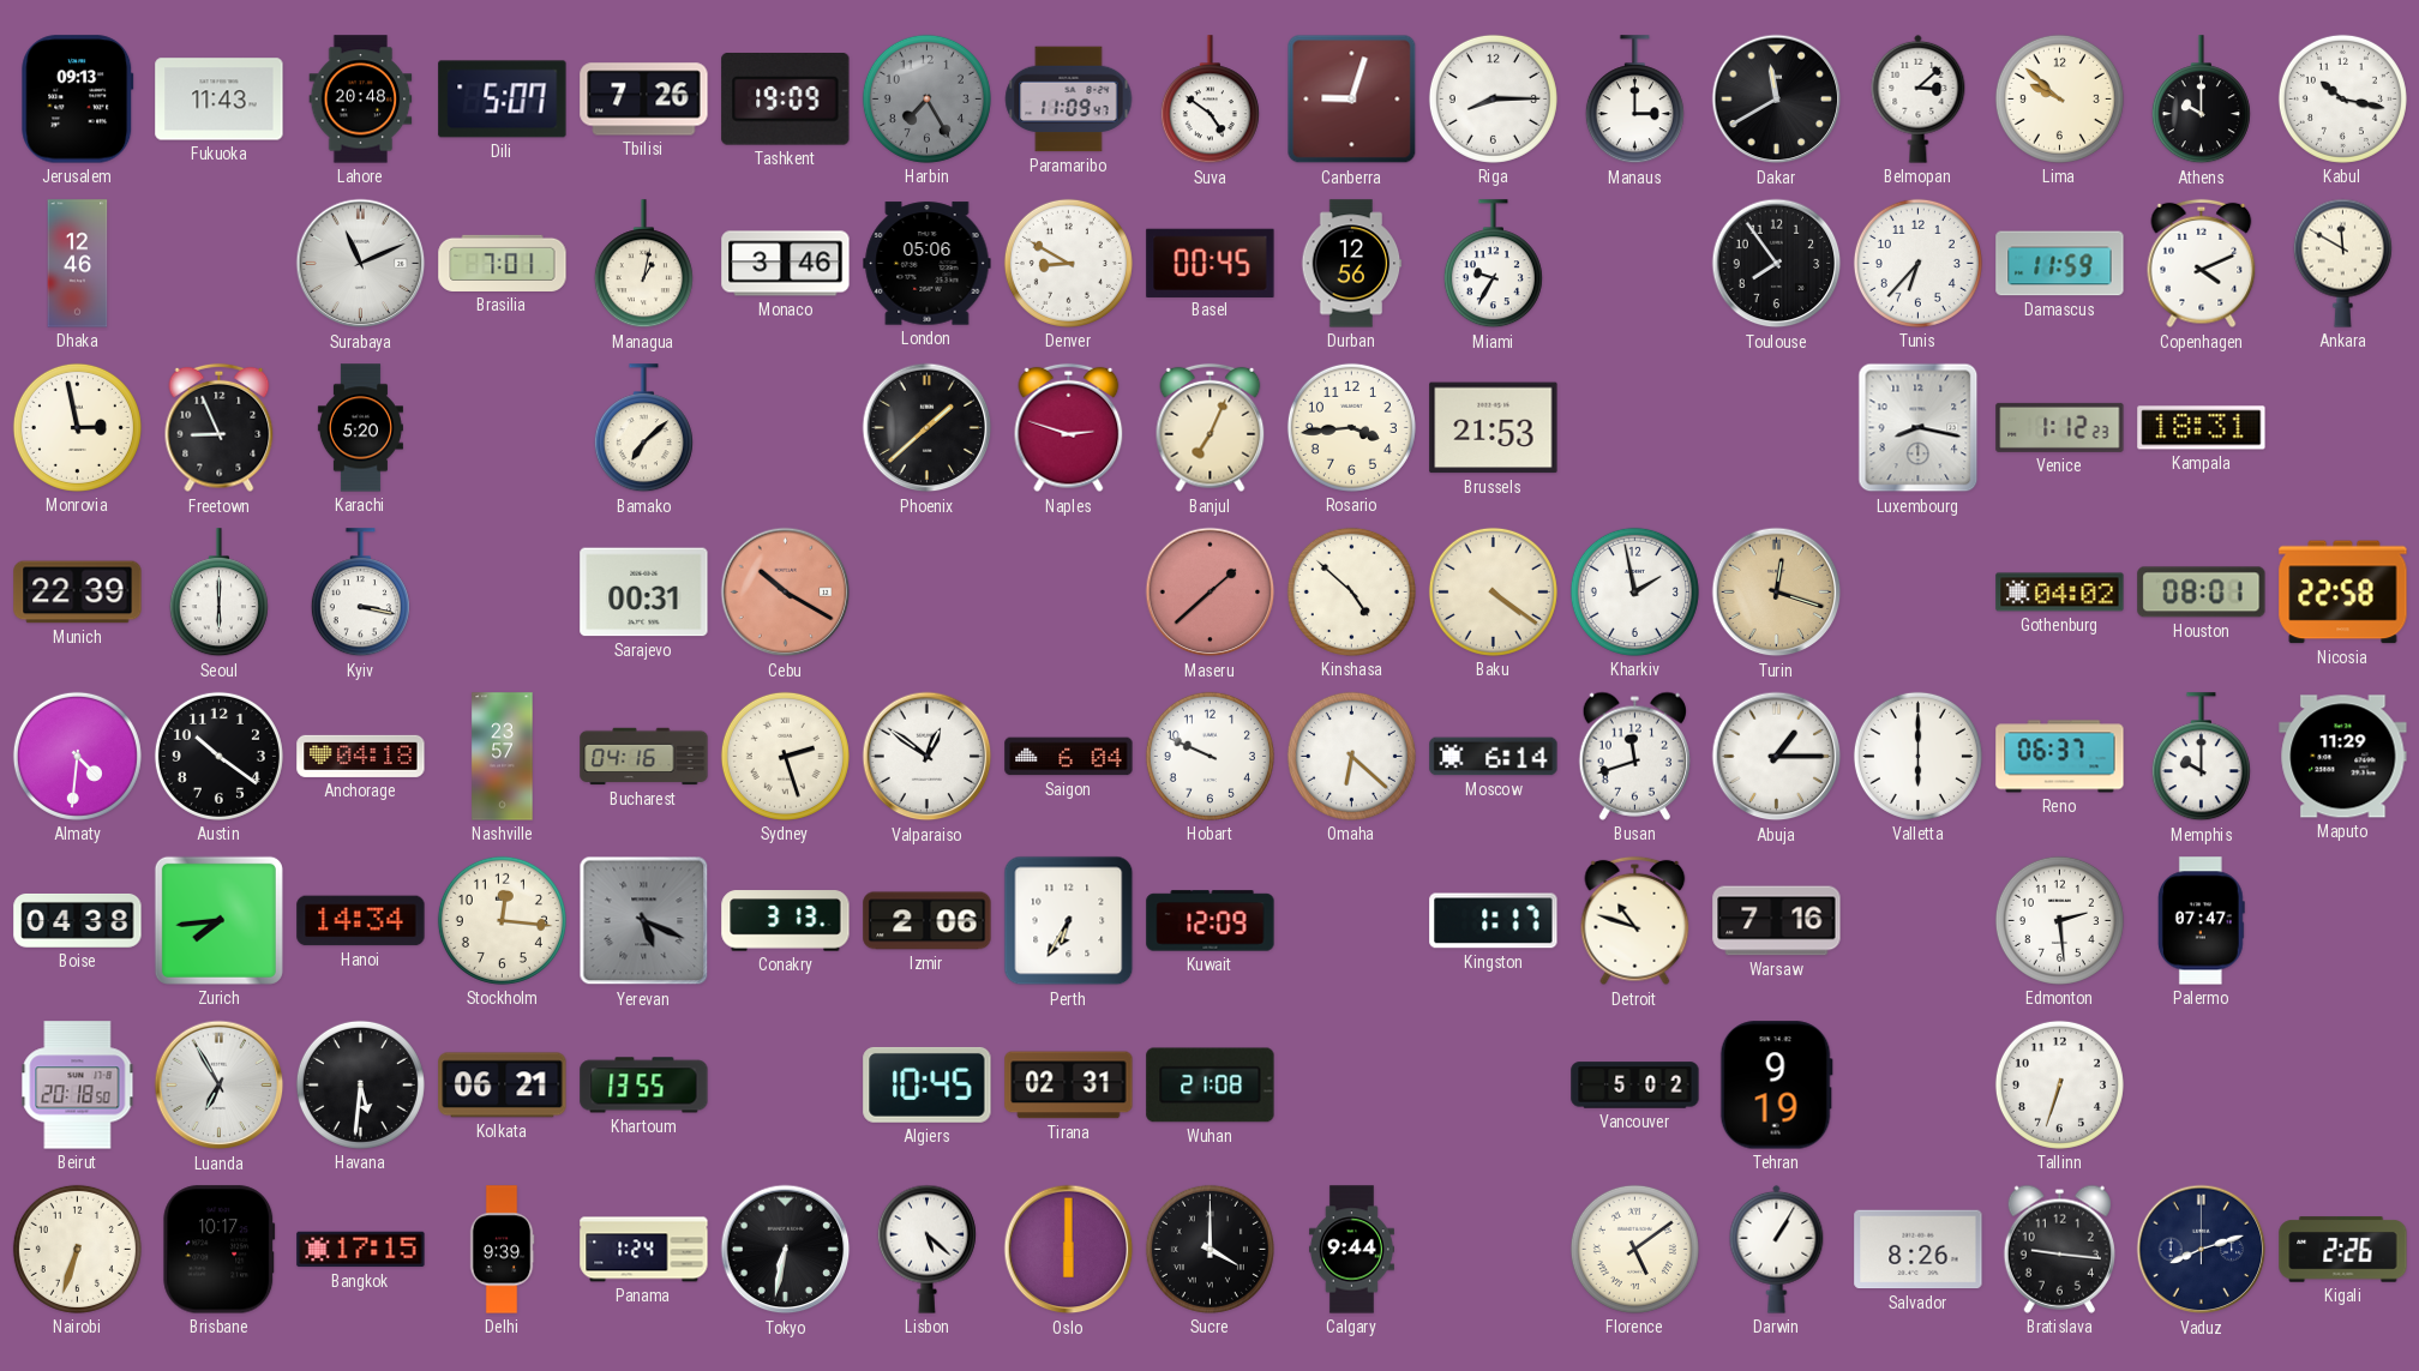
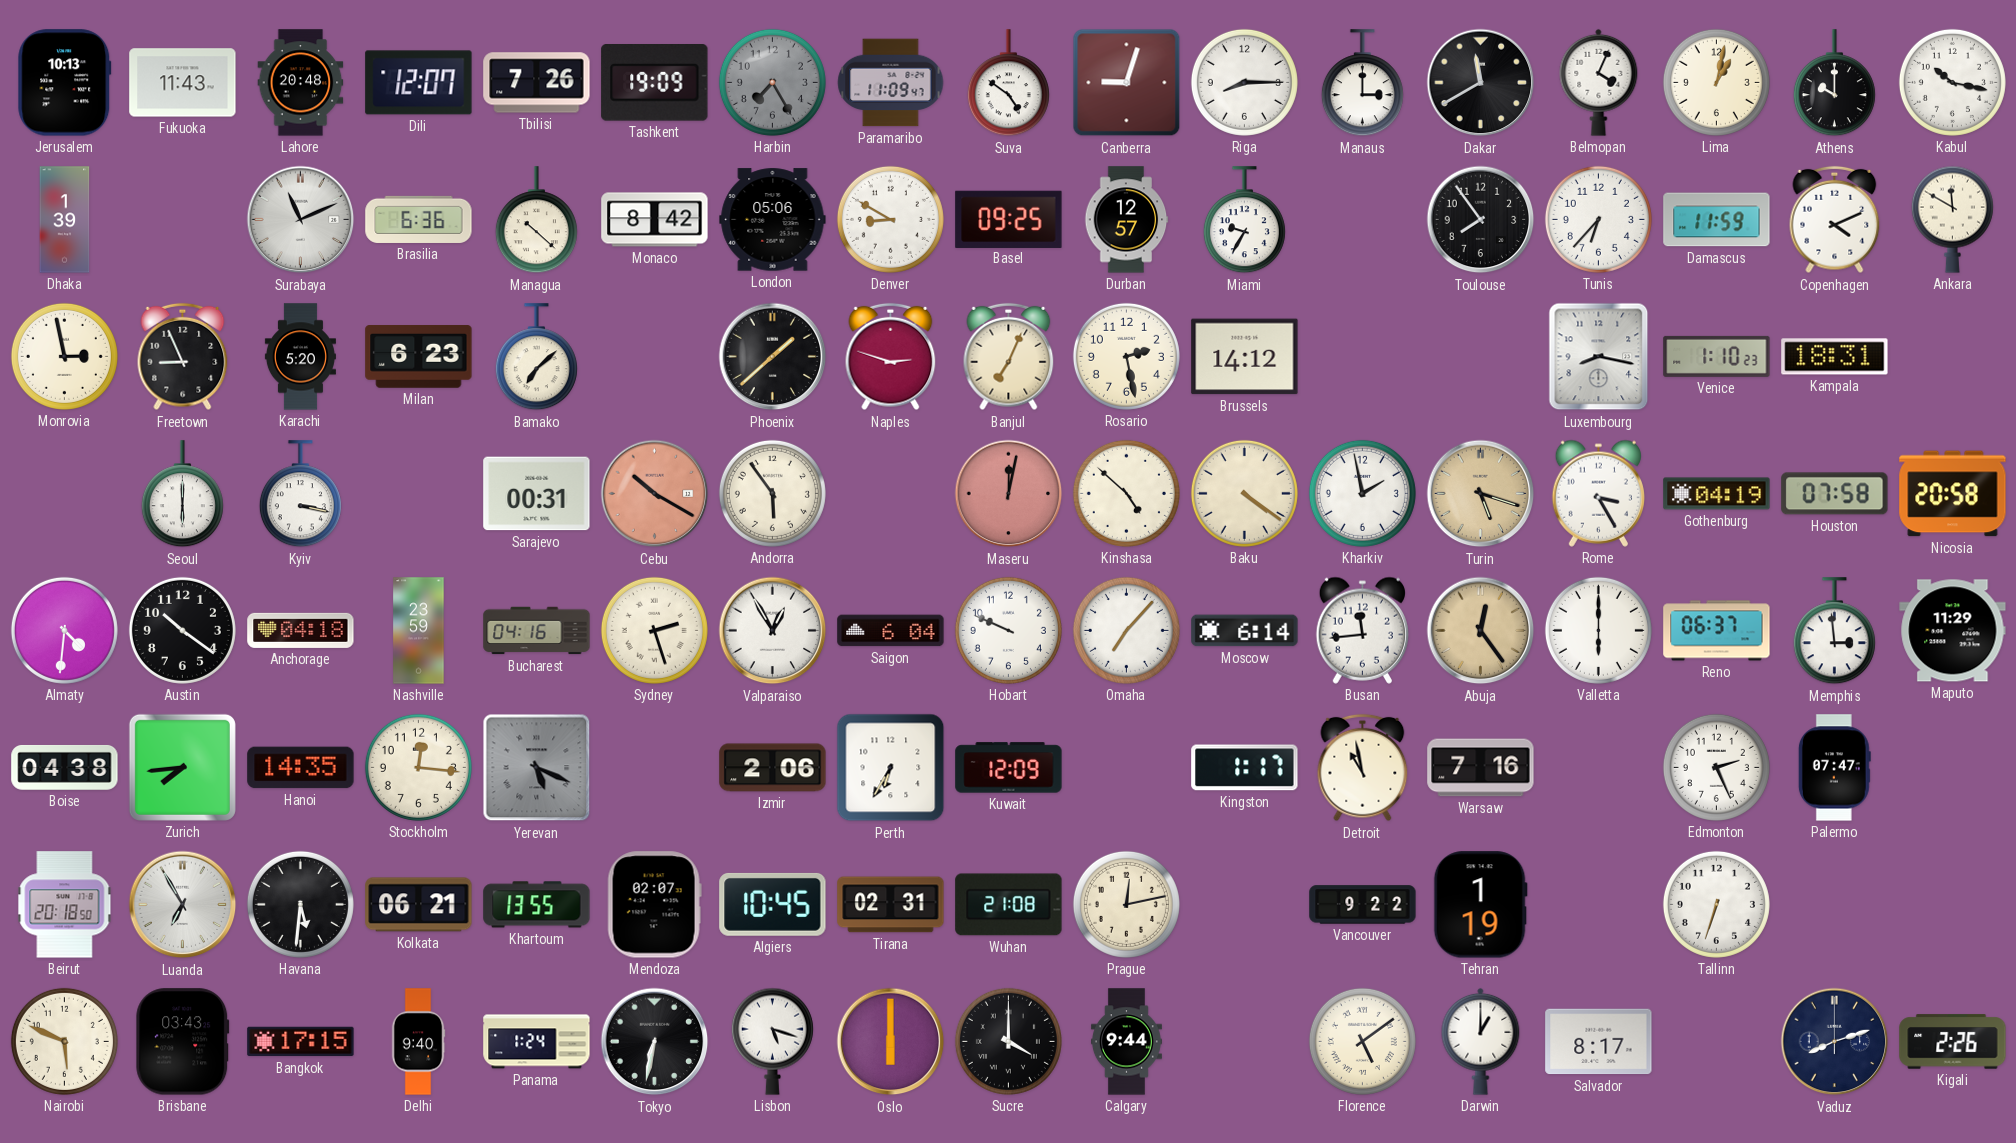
Jerusalem: 09:13 -> 10:13
Dili: 5:07 -> 12:07
Belmopan: 3:08 -> 4:04
Lima: 9:52 -> 1:02
Dhaka: 12:46 -> 1:39
Brasilia: 7:01 -> 6:36
Managua: 1:02 -> 10:22
Monaco: 3:46 -> 8:42
Basel: 00:45 -> 09:25
Durban: 12:56 -> 12:57
Milan: none -> 6:23
Rosario: 3:44 -> 2:28
Brussels: 21:53 -> 14:12
Venice: 1:12 -> 1:10
Munich: 22:39 -> none
Andorra: none -> 5:54
Maseru: 1:38 -> 12:02
Turin: 12:18 -> 5:18
Rome: none -> 3:25
Gothenburg: 04:02 -> 04:19
Houston: 08:01 -> 07:58
Nicosia: 22:58 -> 20:58
Nashville: 23:57 -> 23:59
Valparaiso: 12:51 -> 12:55
Omaha: 6:22 -> 7:07
Busan: 11:42 -> 11:44
Abuja: 1:15 -> 12:24
Abuja dial: white -> champagne
Memphis: 10:00 -> 2:59
Hanoi: 14:34 -> 14:35
Conakry: 3:13 -> none
Detroit: 10:48 -> 10:58
Edmonton: 2:29 -> 2:26
Mendoza: none -> 02:07
Prague: none -> 12:13
Vancouver: 5:02 -> 9:22
Tehran: 9:19 -> 1:19
Nairobi: 6:33 -> 5:49
Brisbane: 10:17 -> 03:43
Delhi: 9:39 -> 9:40
Lisbon: 5:22 -> 5:18
Darwin: 1:05 -> 1:00
Salvador: 8:26 -> 8:17
Bratislava: 9:16 -> none
